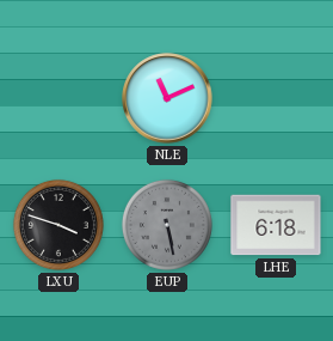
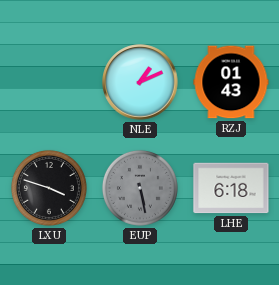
NLE: 11:11 -> 1:11
RZJ: none -> 01:43
